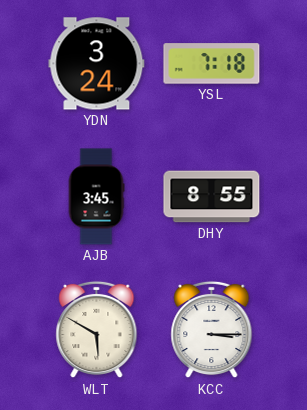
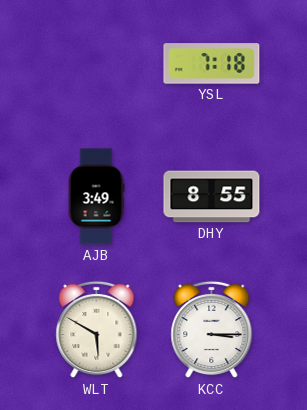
YDN: 3:24 -> none
AJB: 3:45 -> 3:49
